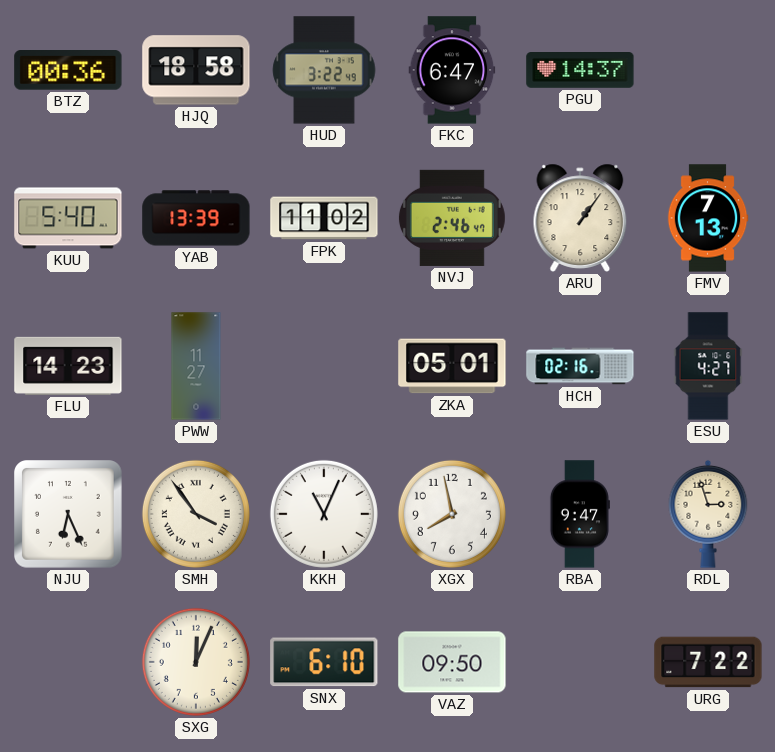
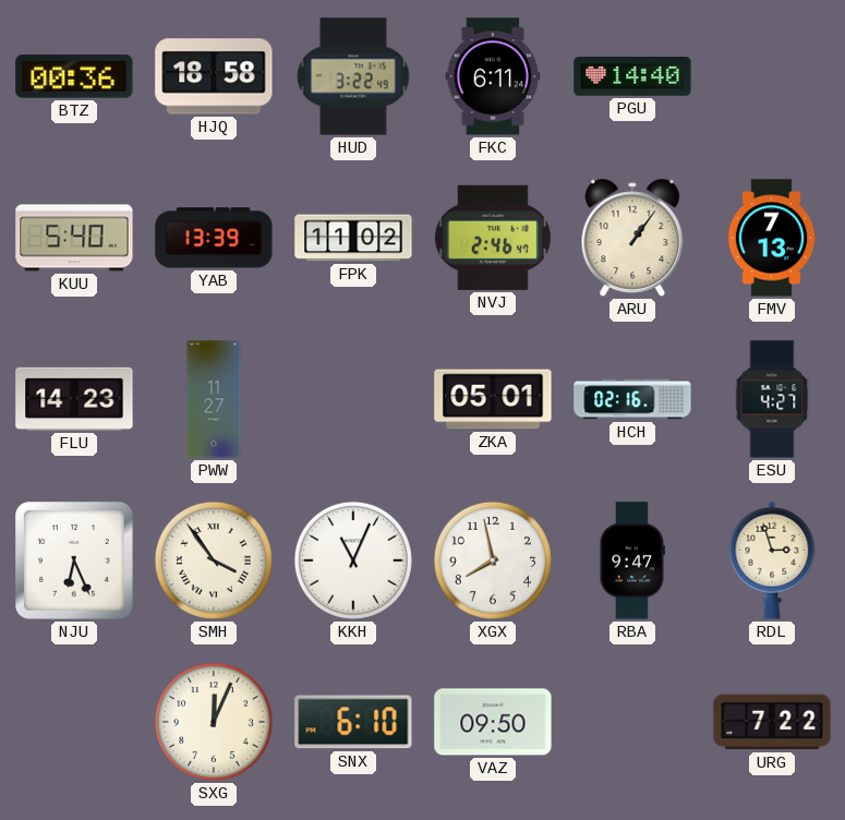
FKC: 6:47 -> 6:11
PGU: 14:37 -> 14:40
